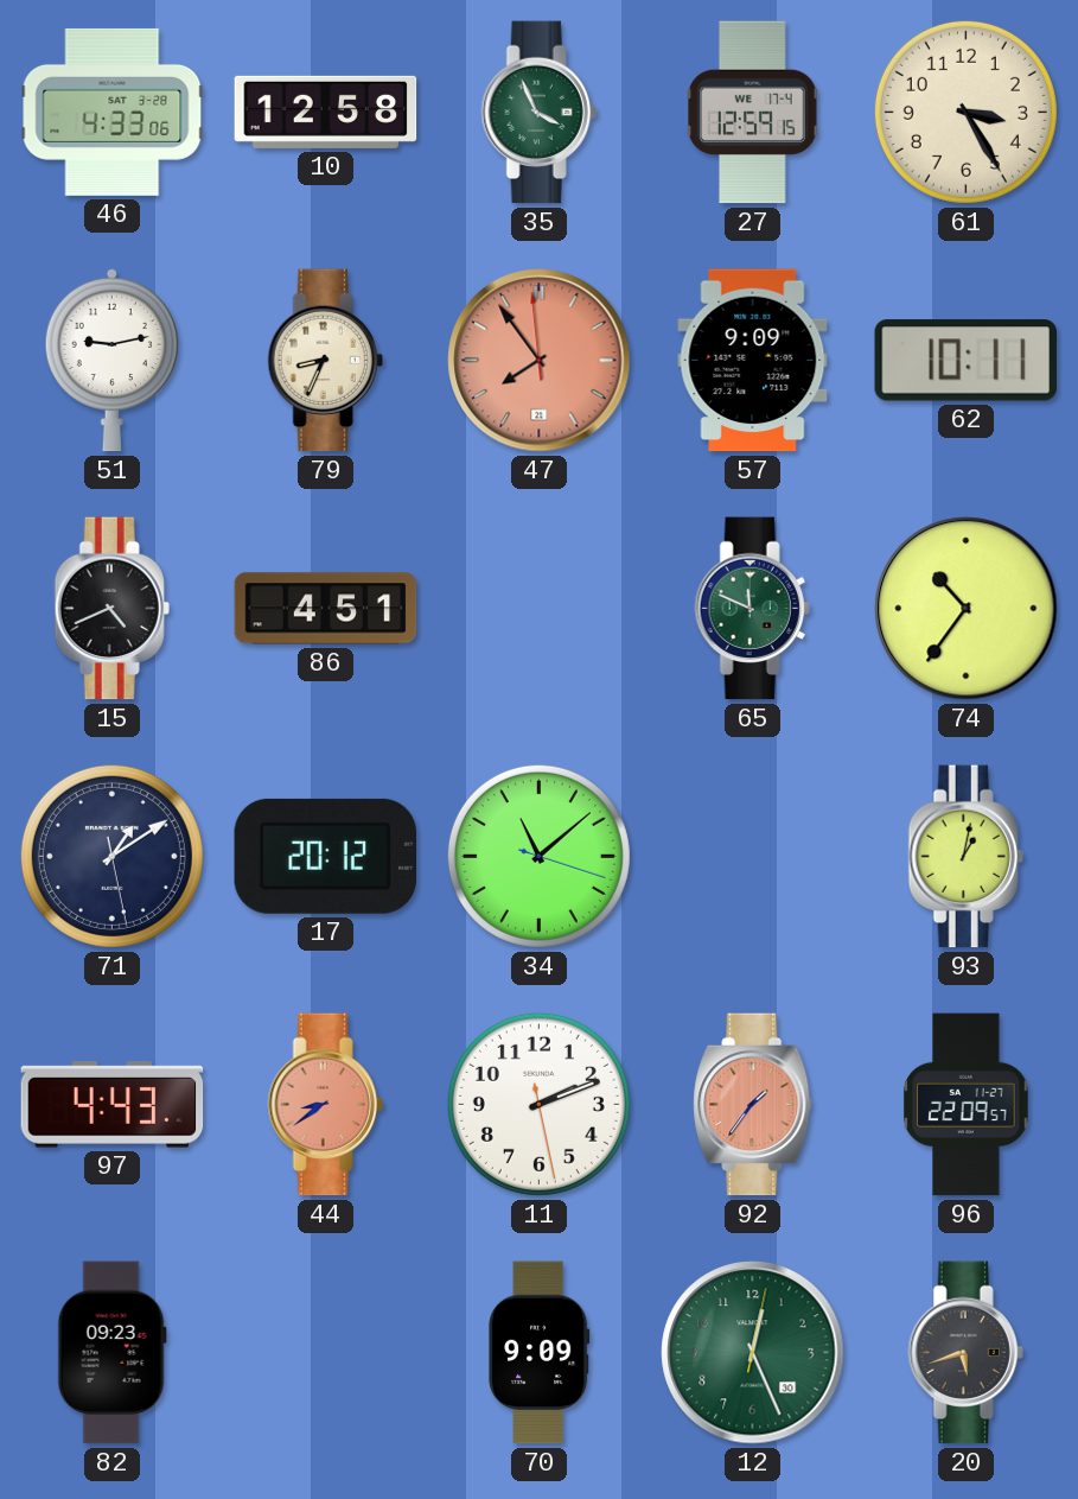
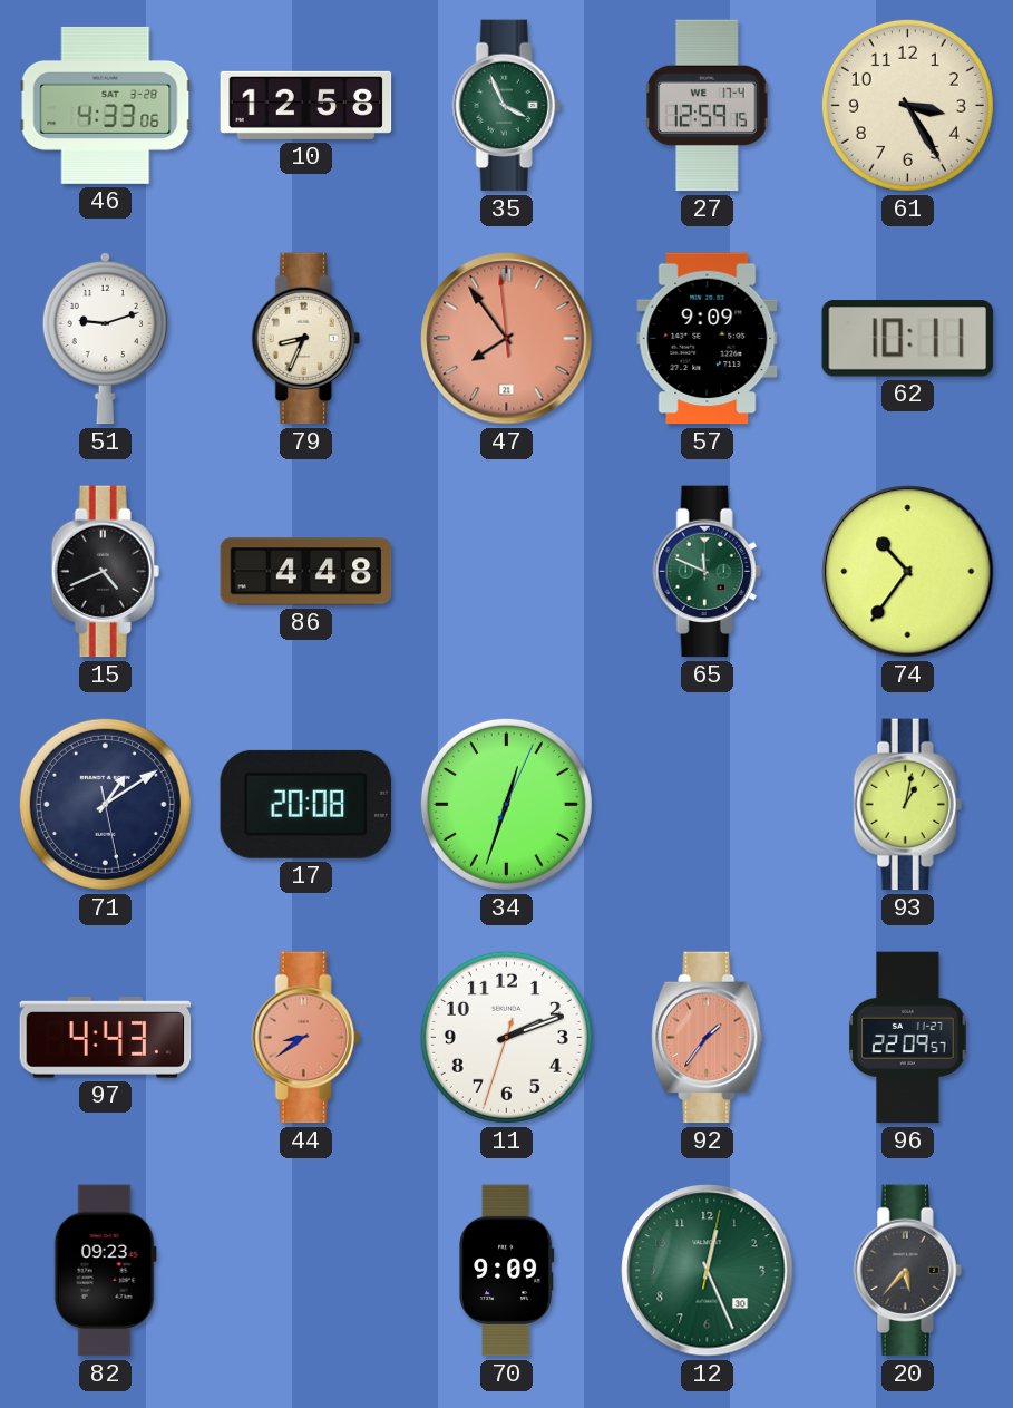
51: 9:13 -> 9:12
86: 4:51 -> 4:48
17: 20:12 -> 20:08
34: 11:08 -> 12:33
11: 2:11:28 -> 2:11:33
20: 5:42 -> 5:37
